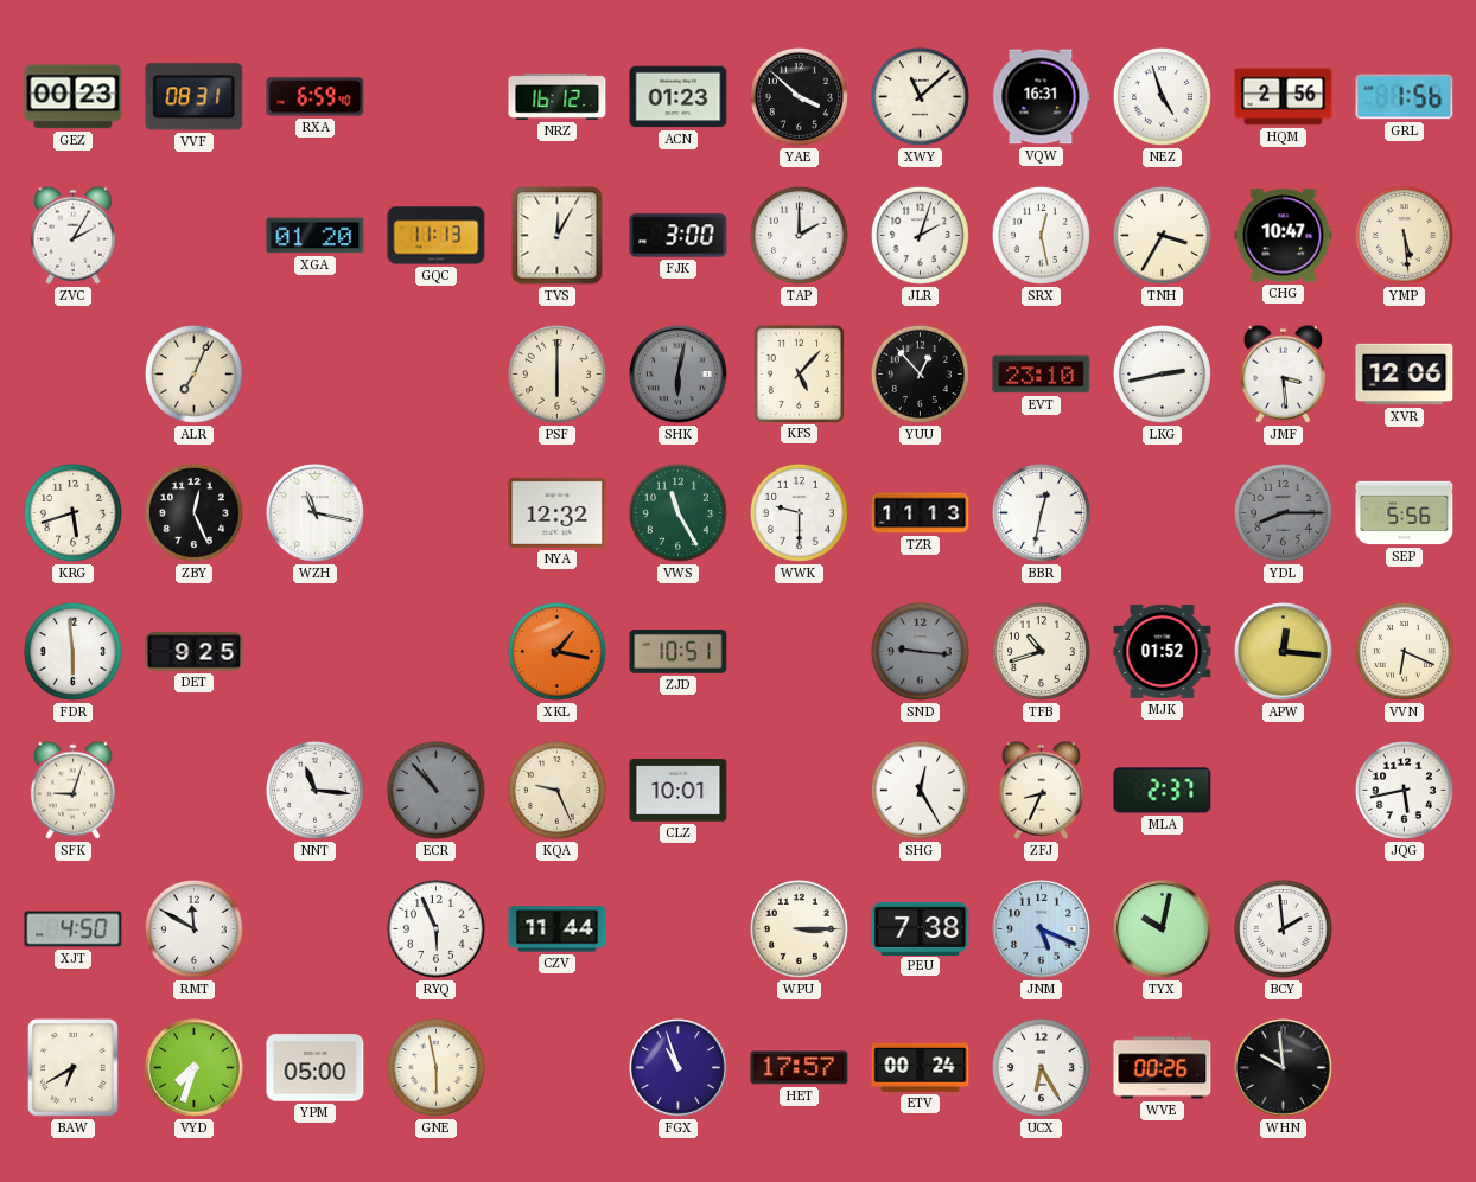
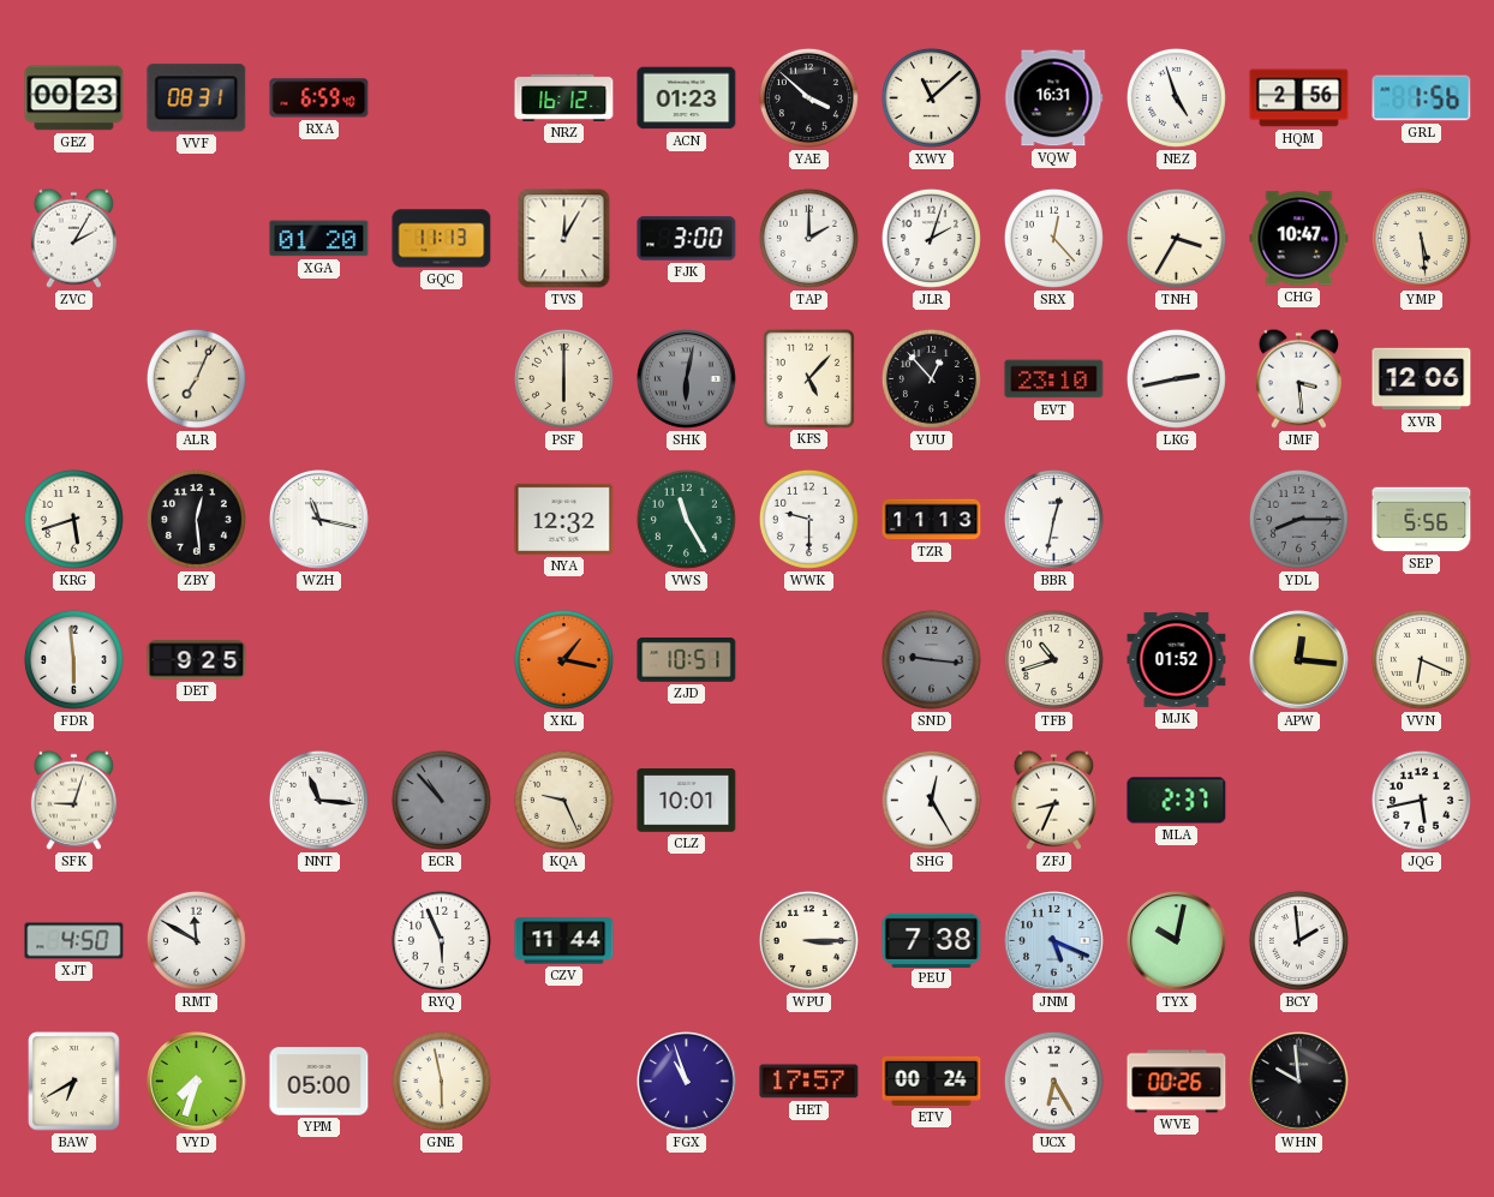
SRX: 12:28 -> 12:23
ZBY: 12:26 -> 12:29
